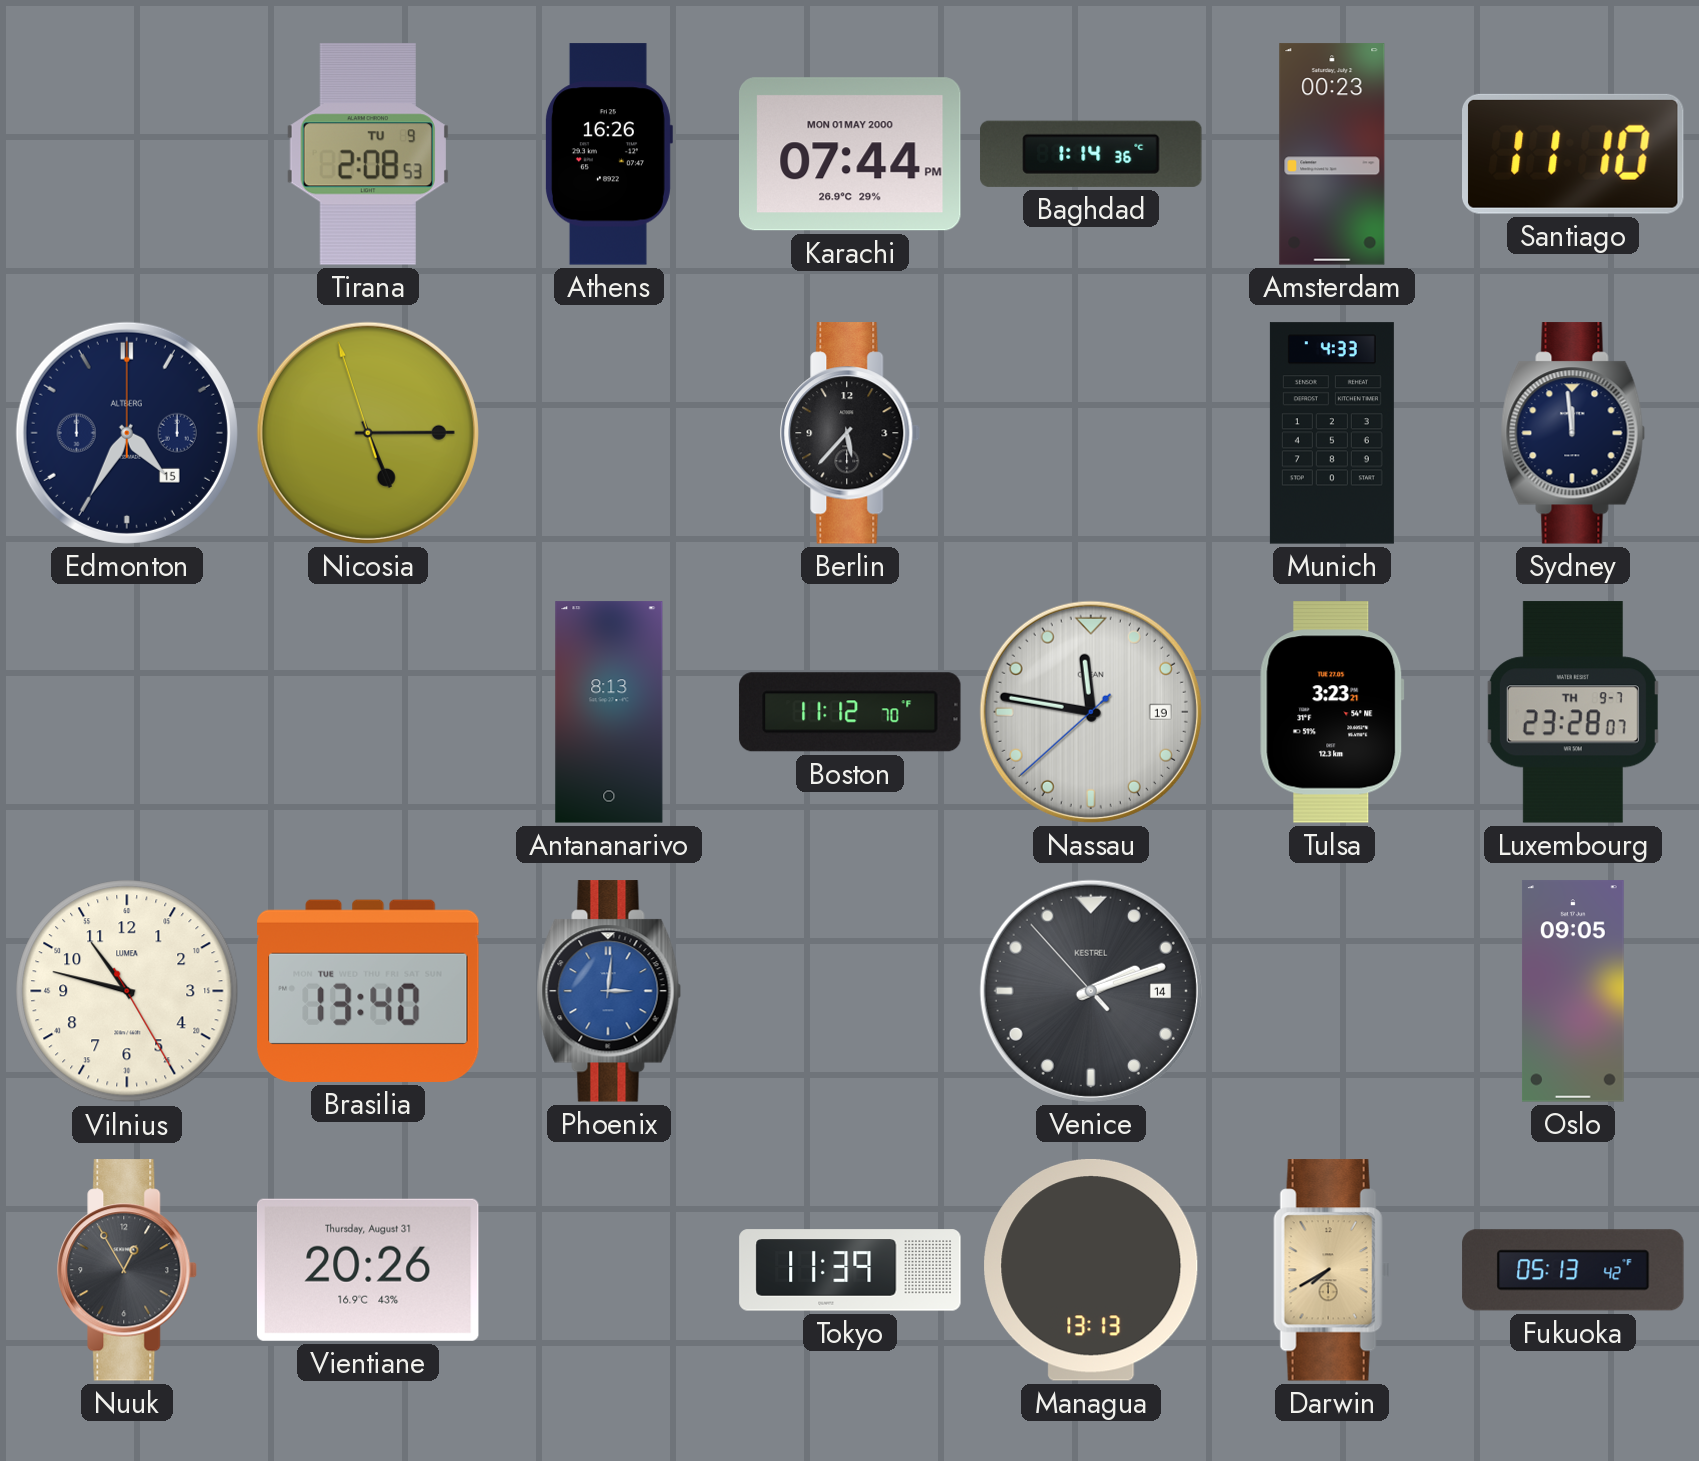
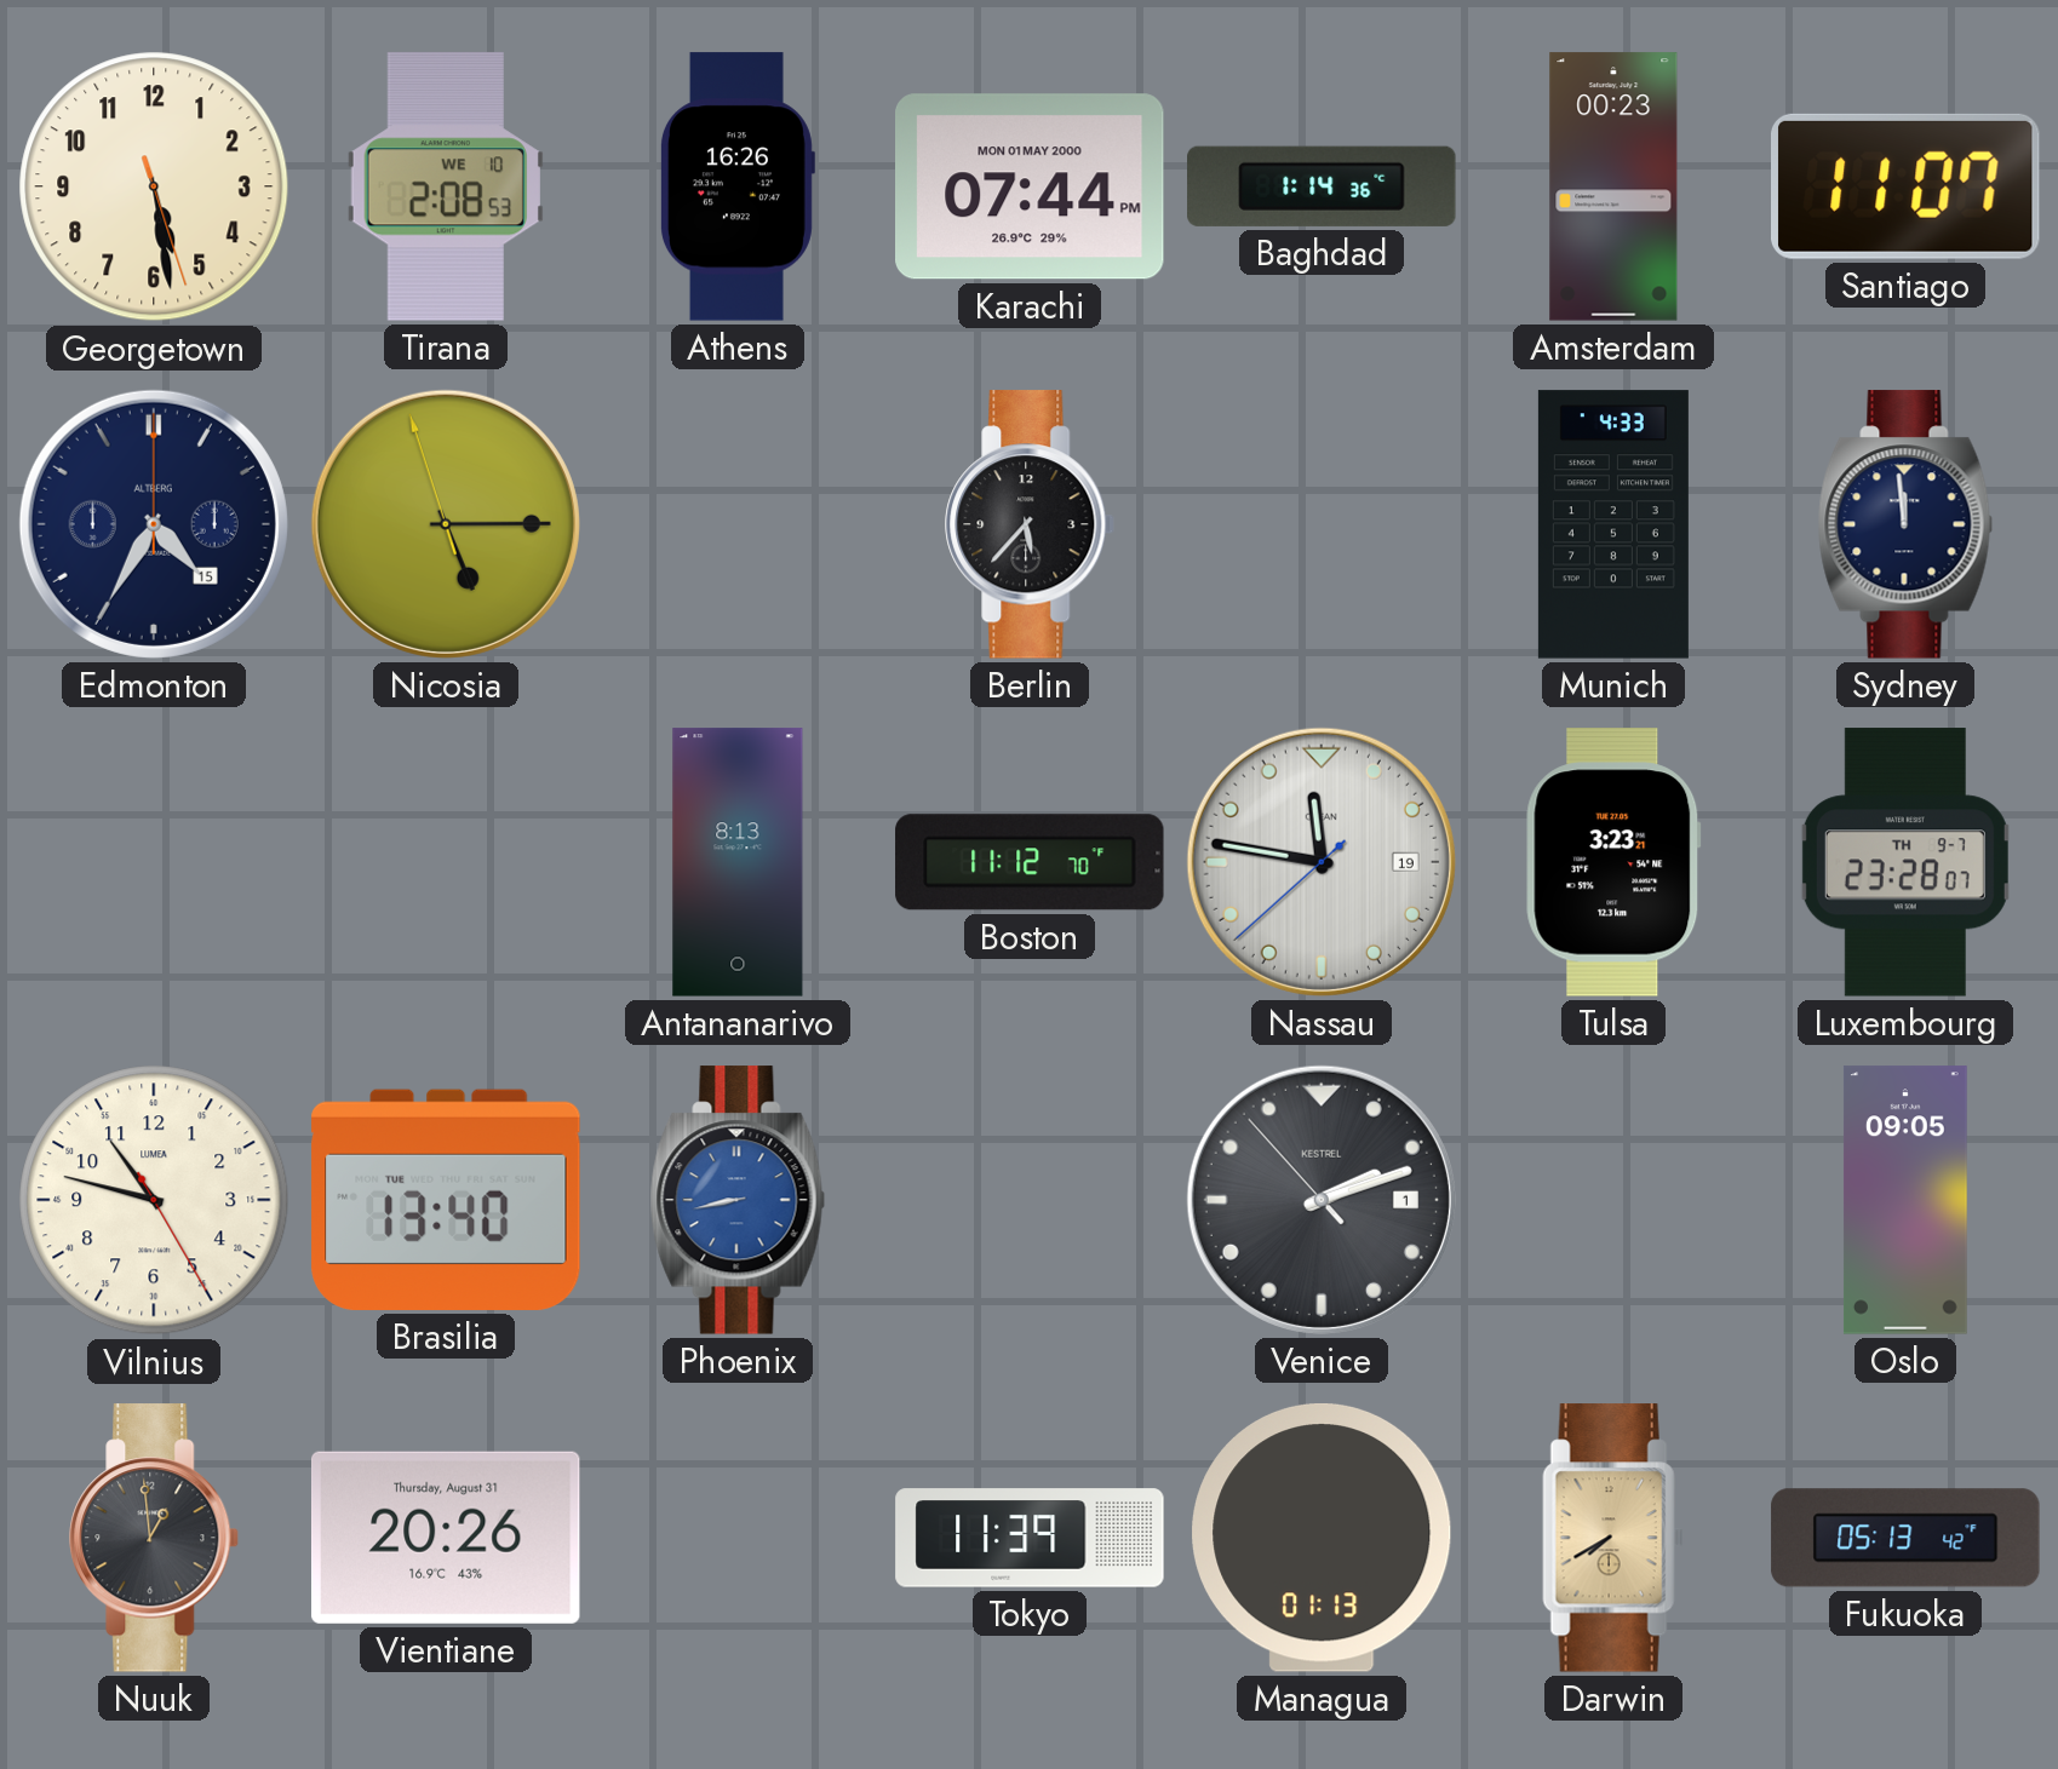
Georgetown: none -> 5:28
Tirana date: TU 9 -> WE 10
Santiago: 11:10 -> 11:07
Phoenix: 3:01 -> 8:43
Venice date: 14 -> 1
Nuuk: 12:55 -> 12:59
Managua: 13:13 -> 01:13
